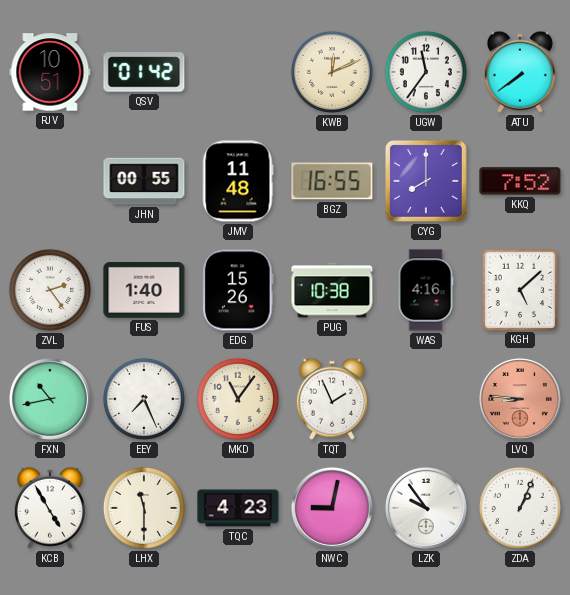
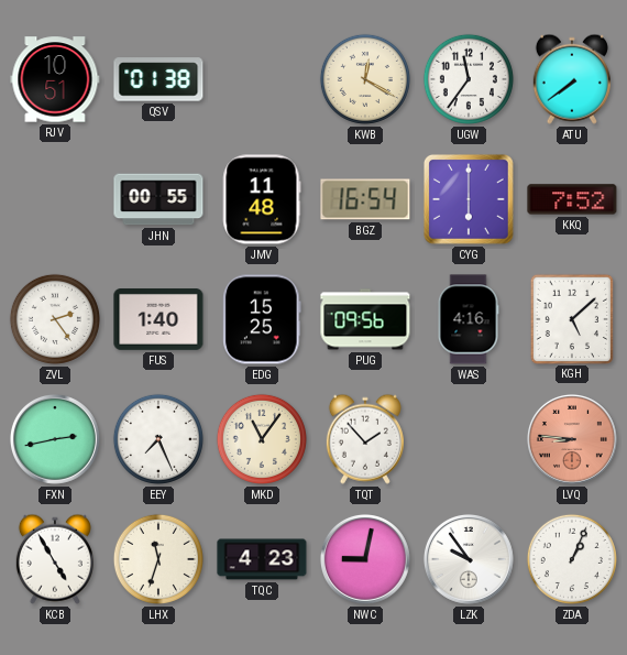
QSV: 01:42 -> 01:38
KWB: 12:11 -> 12:20
BGZ: 16:55 -> 16:54
CYG: 8:00 -> 6:00
EDG: 15:26 -> 15:25
PUG: 10:38 -> 09:56
FXN: 10:43 -> 2:43
TQT: 1:56 -> 1:53
LHX: 11:30 -> 11:33
